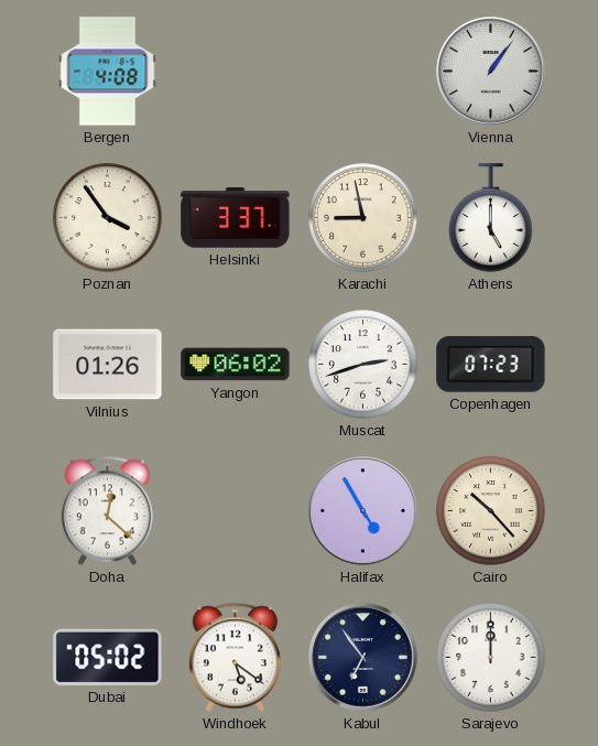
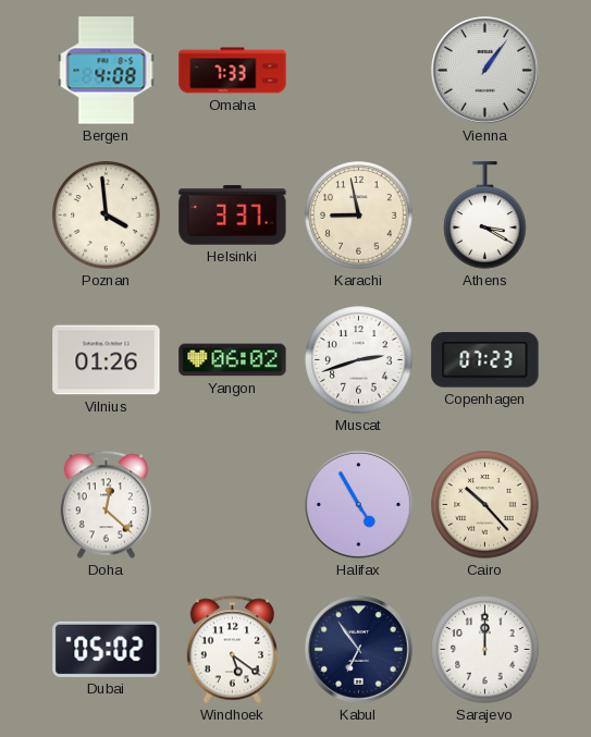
Omaha: none -> 7:33
Poznan: 3:54 -> 3:59
Athens: 5:00 -> 3:20
